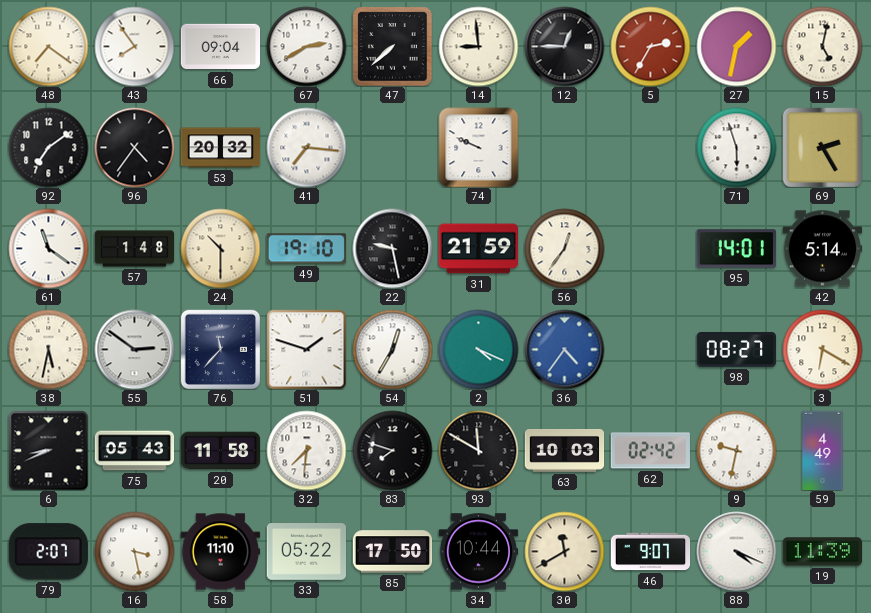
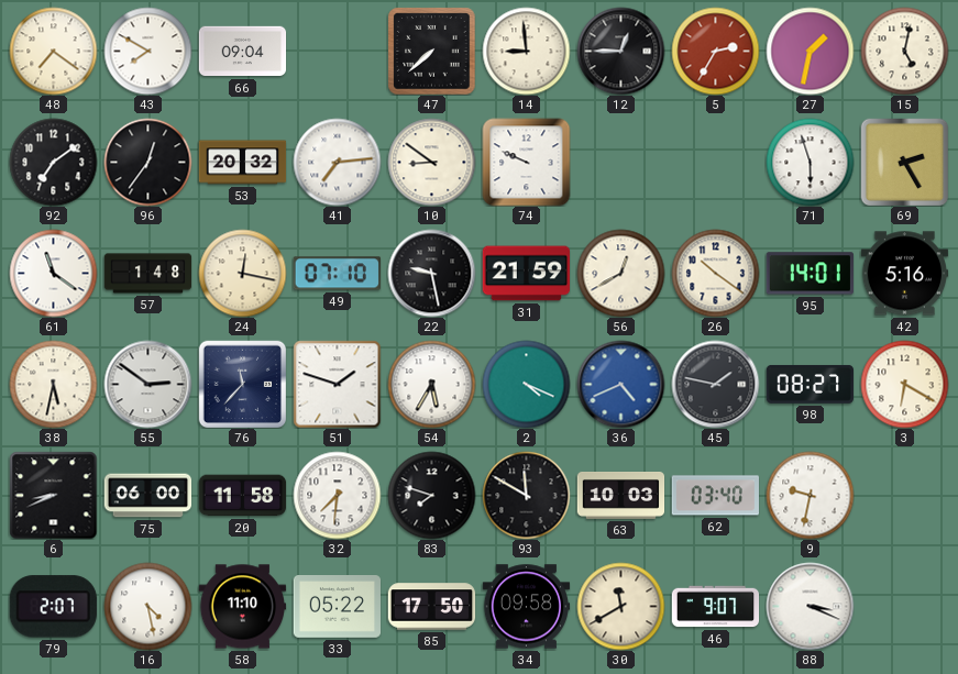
43: 7:54 -> 7:50
67: 2:40 -> none
96: 4:36 -> 12:36
41: 7:16 -> 7:14
10: none -> 8:51
24: 10:30 -> 12:17
49: 19:10 -> 07:10
56: 12:36 -> 12:40
26: none -> 10:21
42: 5:14 -> 5:16
54: 12:35 -> 5:35
36: 4:36 -> 4:41
45: none -> 1:47
75: 05:43 -> 06:00
62: 02:42 -> 03:40
59: 4:49 -> none
16: 3:28 -> 4:28
34: 10:44 -> 09:58
88: 4:19 -> 3:19
19: 11:39 -> none
